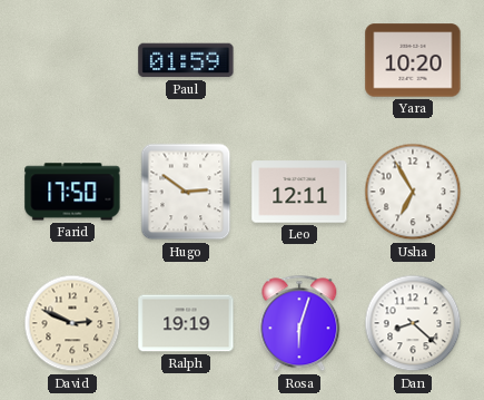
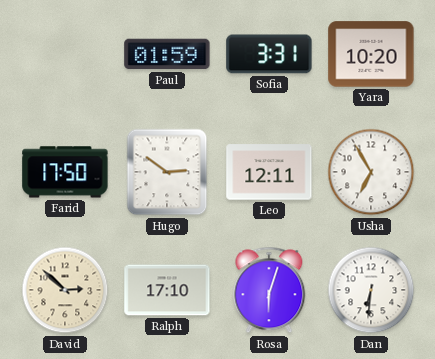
Sofia: none -> 3:31
David: 2:49 -> 2:52
Ralph: 19:19 -> 17:10
Dan: 8:22 -> 6:31
